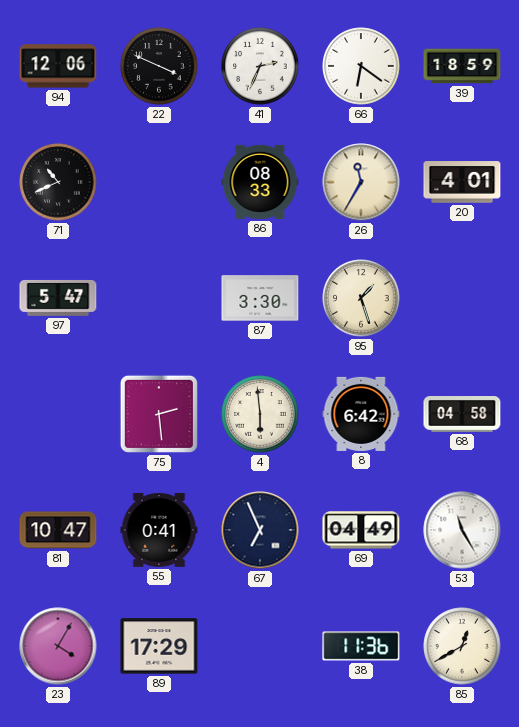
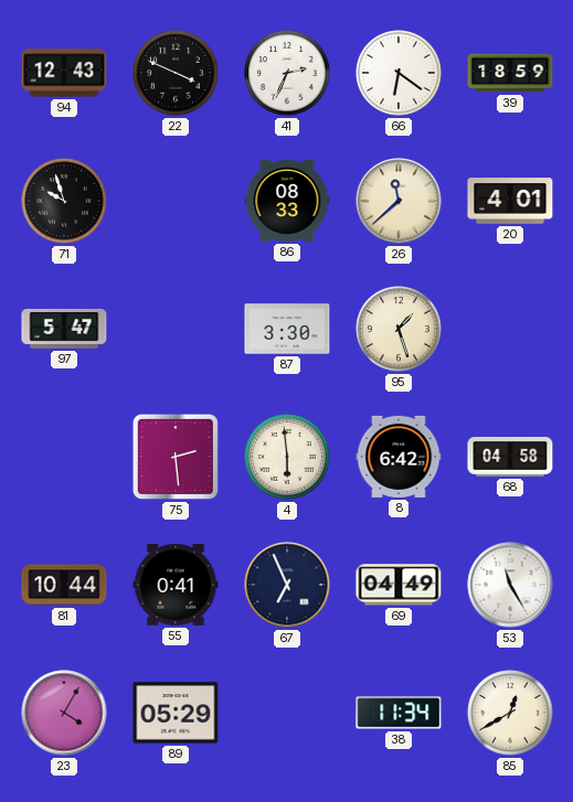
94: 12:06 -> 12:43
71: 10:41 -> 9:57
26: 11:35 -> 11:38
81: 10:47 -> 10:44
89: 17:29 -> 05:29
38: 11:36 -> 11:34
